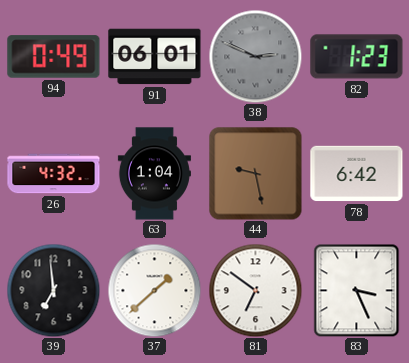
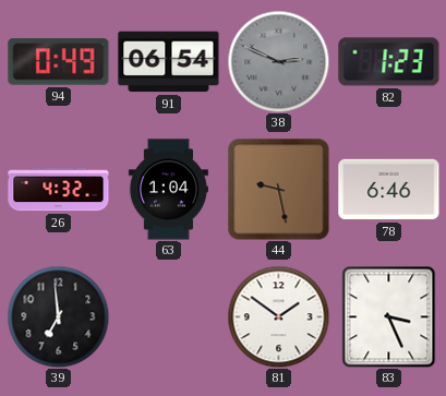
91: 06:01 -> 06:54
78: 6:42 -> 6:46
37: 1:38 -> none
81: 6:51 -> 1:51
